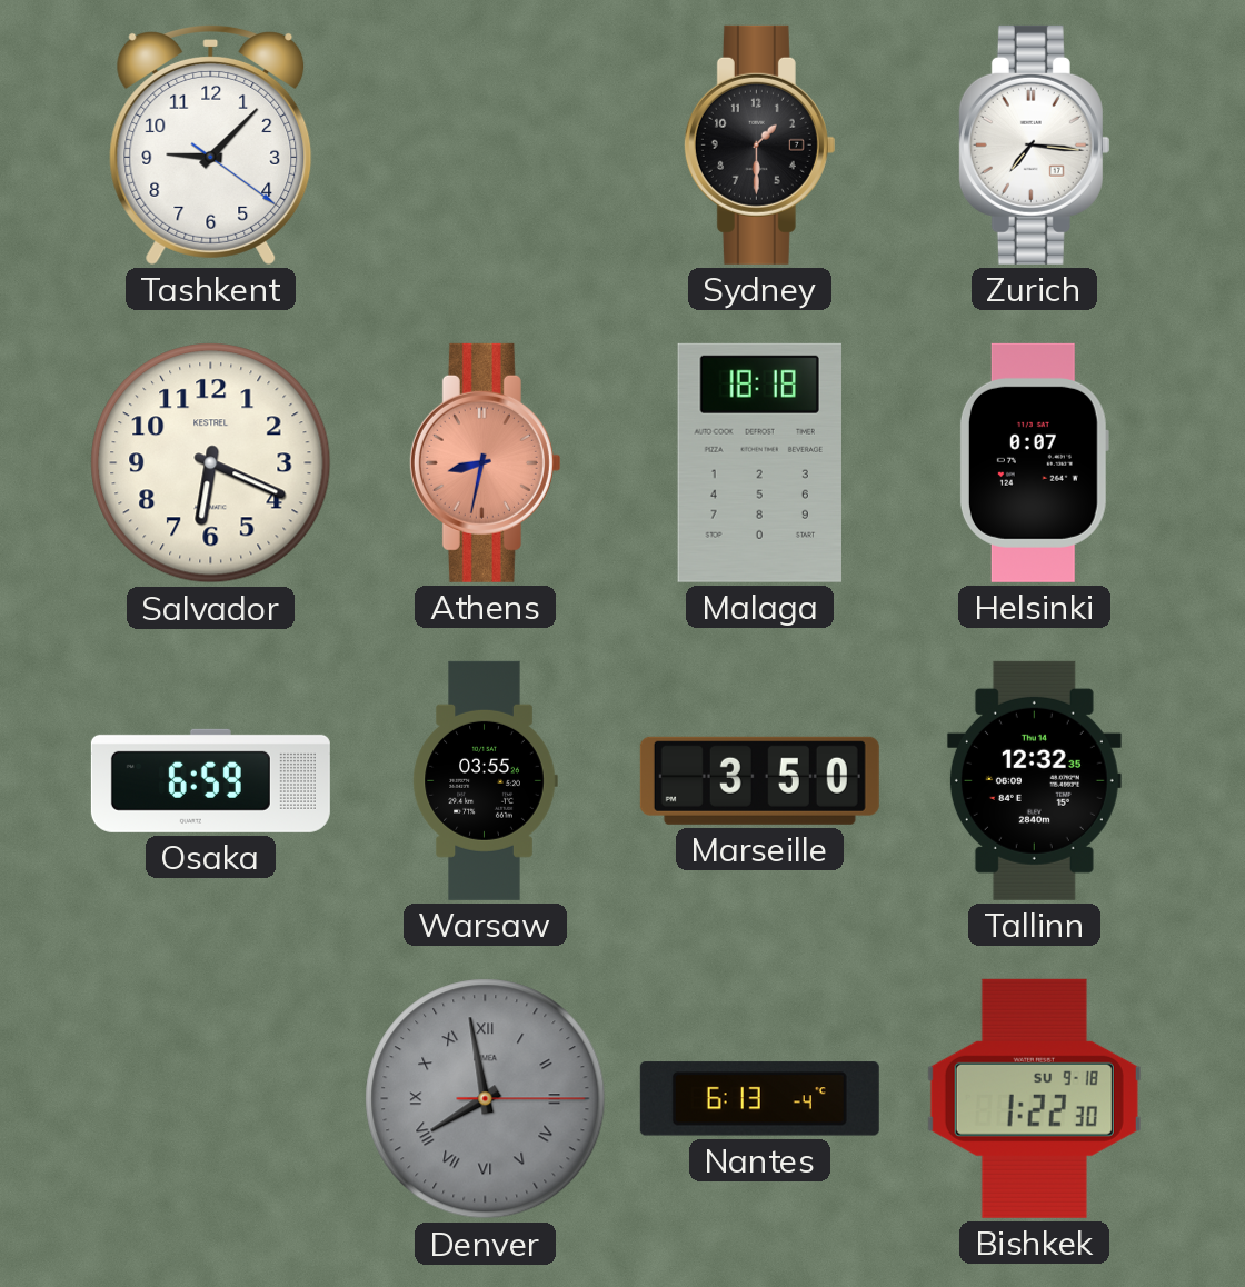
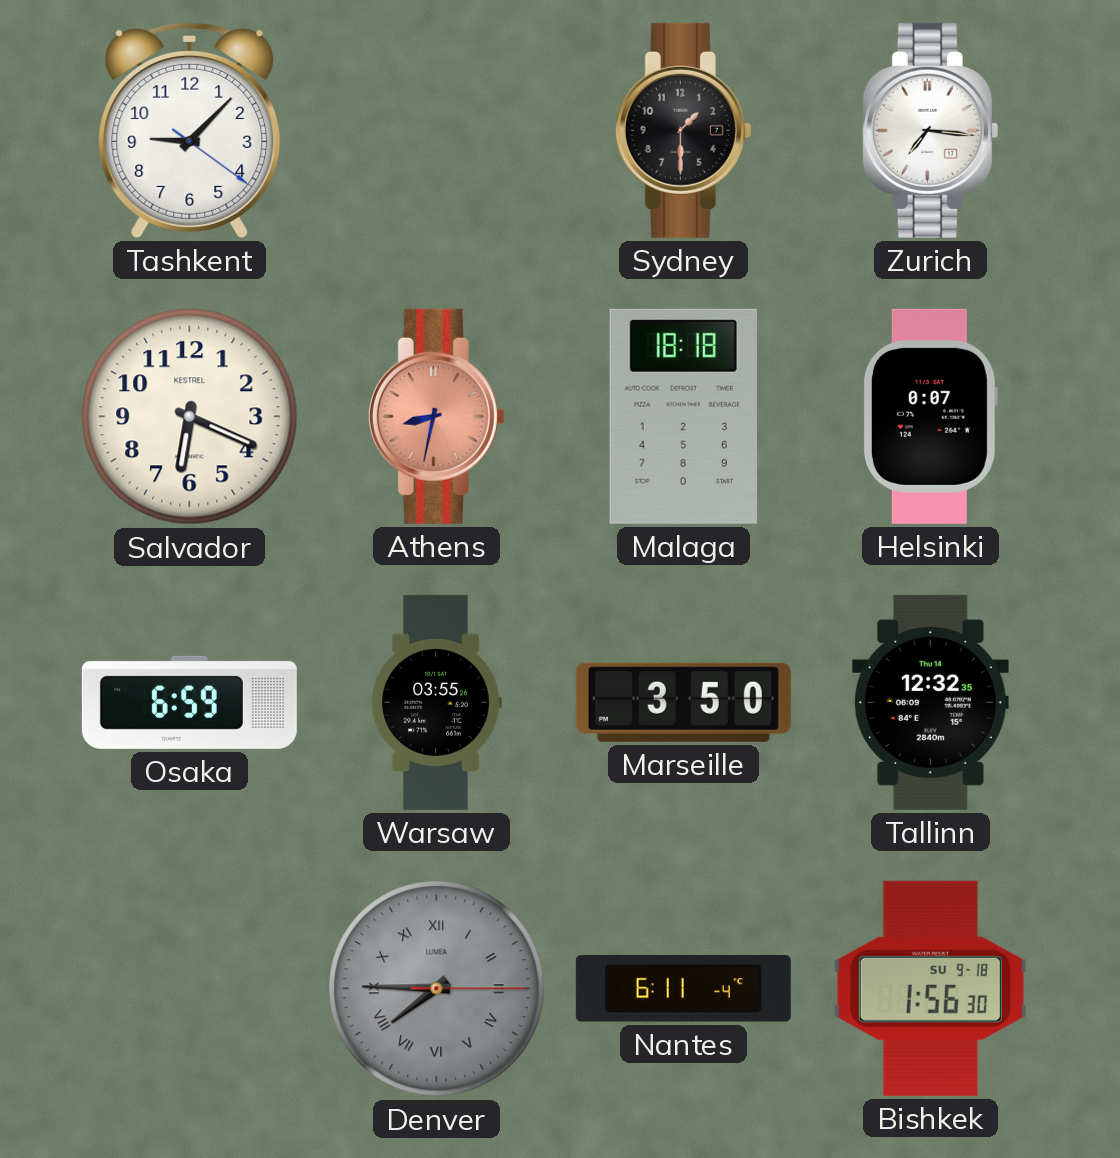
Denver: 7:58 -> 7:45
Nantes: 6:13 -> 6:11
Bishkek: 1:22 -> 1:56
